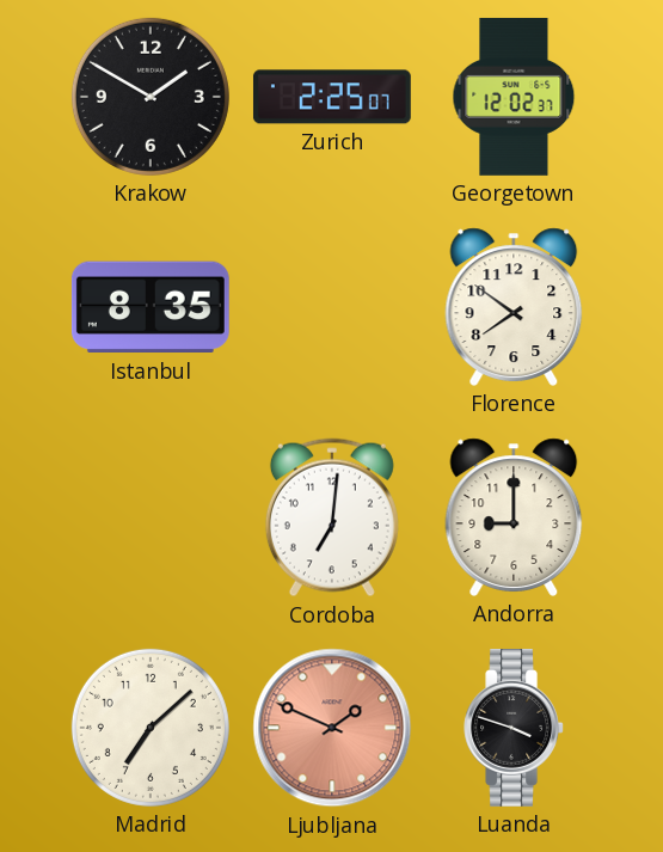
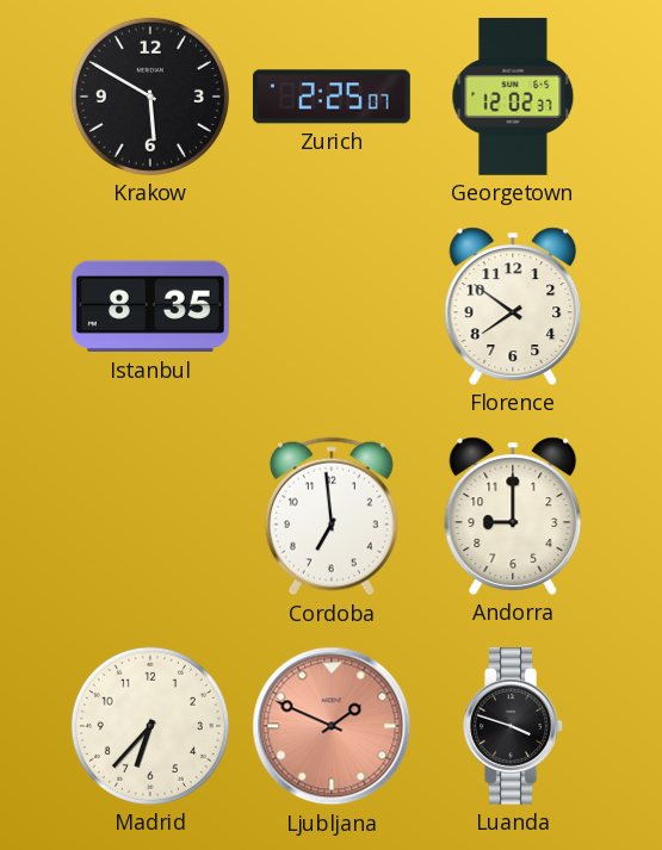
Krakow: 1:50 -> 5:50
Cordoba: 7:01 -> 6:59
Madrid: 7:08 -> 6:37
